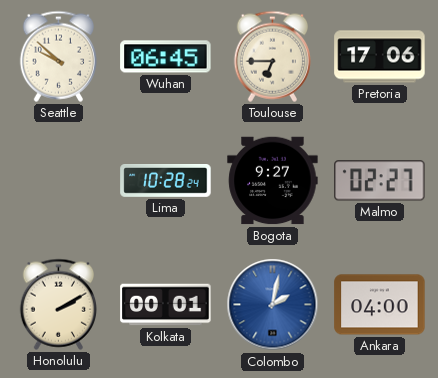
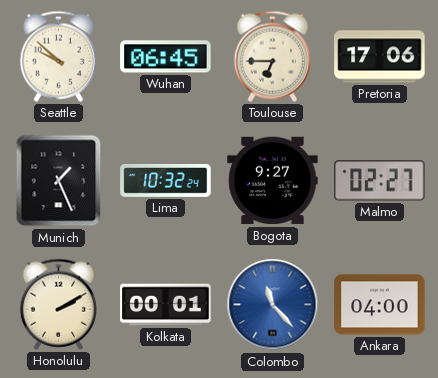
Munich: none -> 1:26
Lima: 10:28 -> 10:32
Colombo: 2:02 -> 11:23
